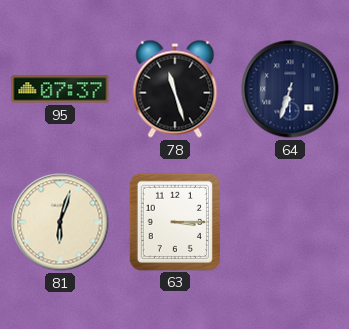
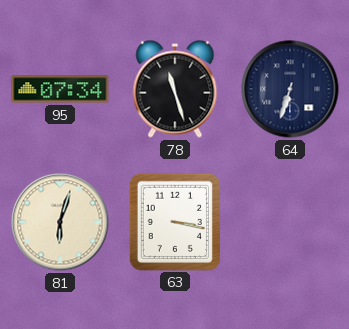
95: 07:37 -> 07:34
63: 3:15 -> 3:17
